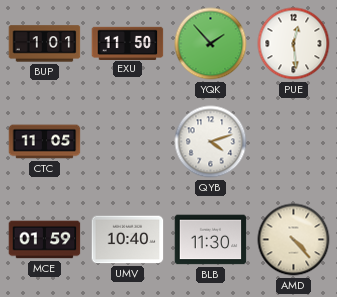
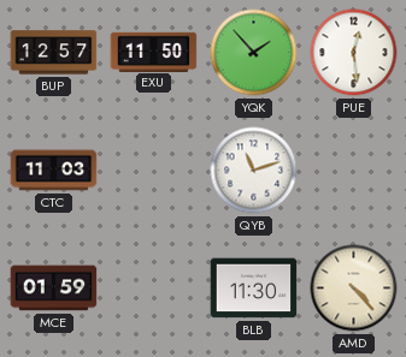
BUP: 1:01 -> 12:57
CTC: 11:05 -> 11:03
QYB: 4:12 -> 11:12
UMV: 10:40 -> none
